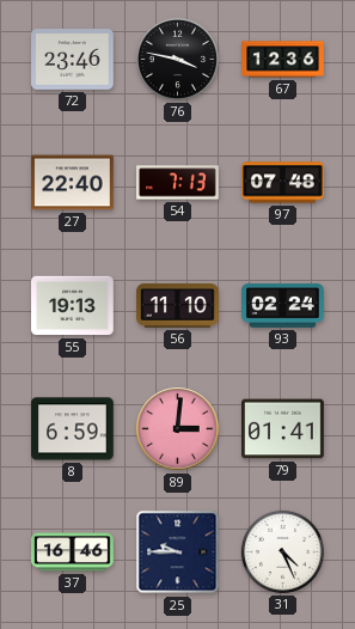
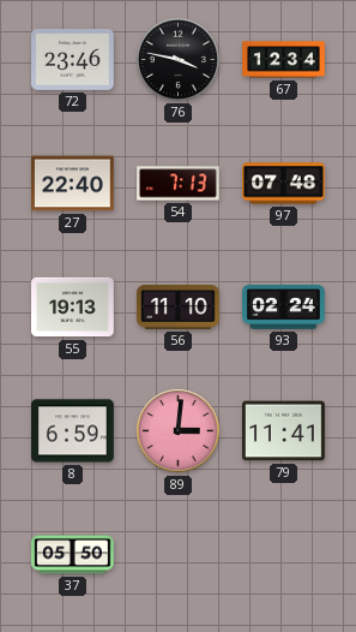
67: 12:36 -> 12:34
79: 01:41 -> 11:41
37: 16:46 -> 05:50
25: 9:45 -> none
31: 4:26 -> none
